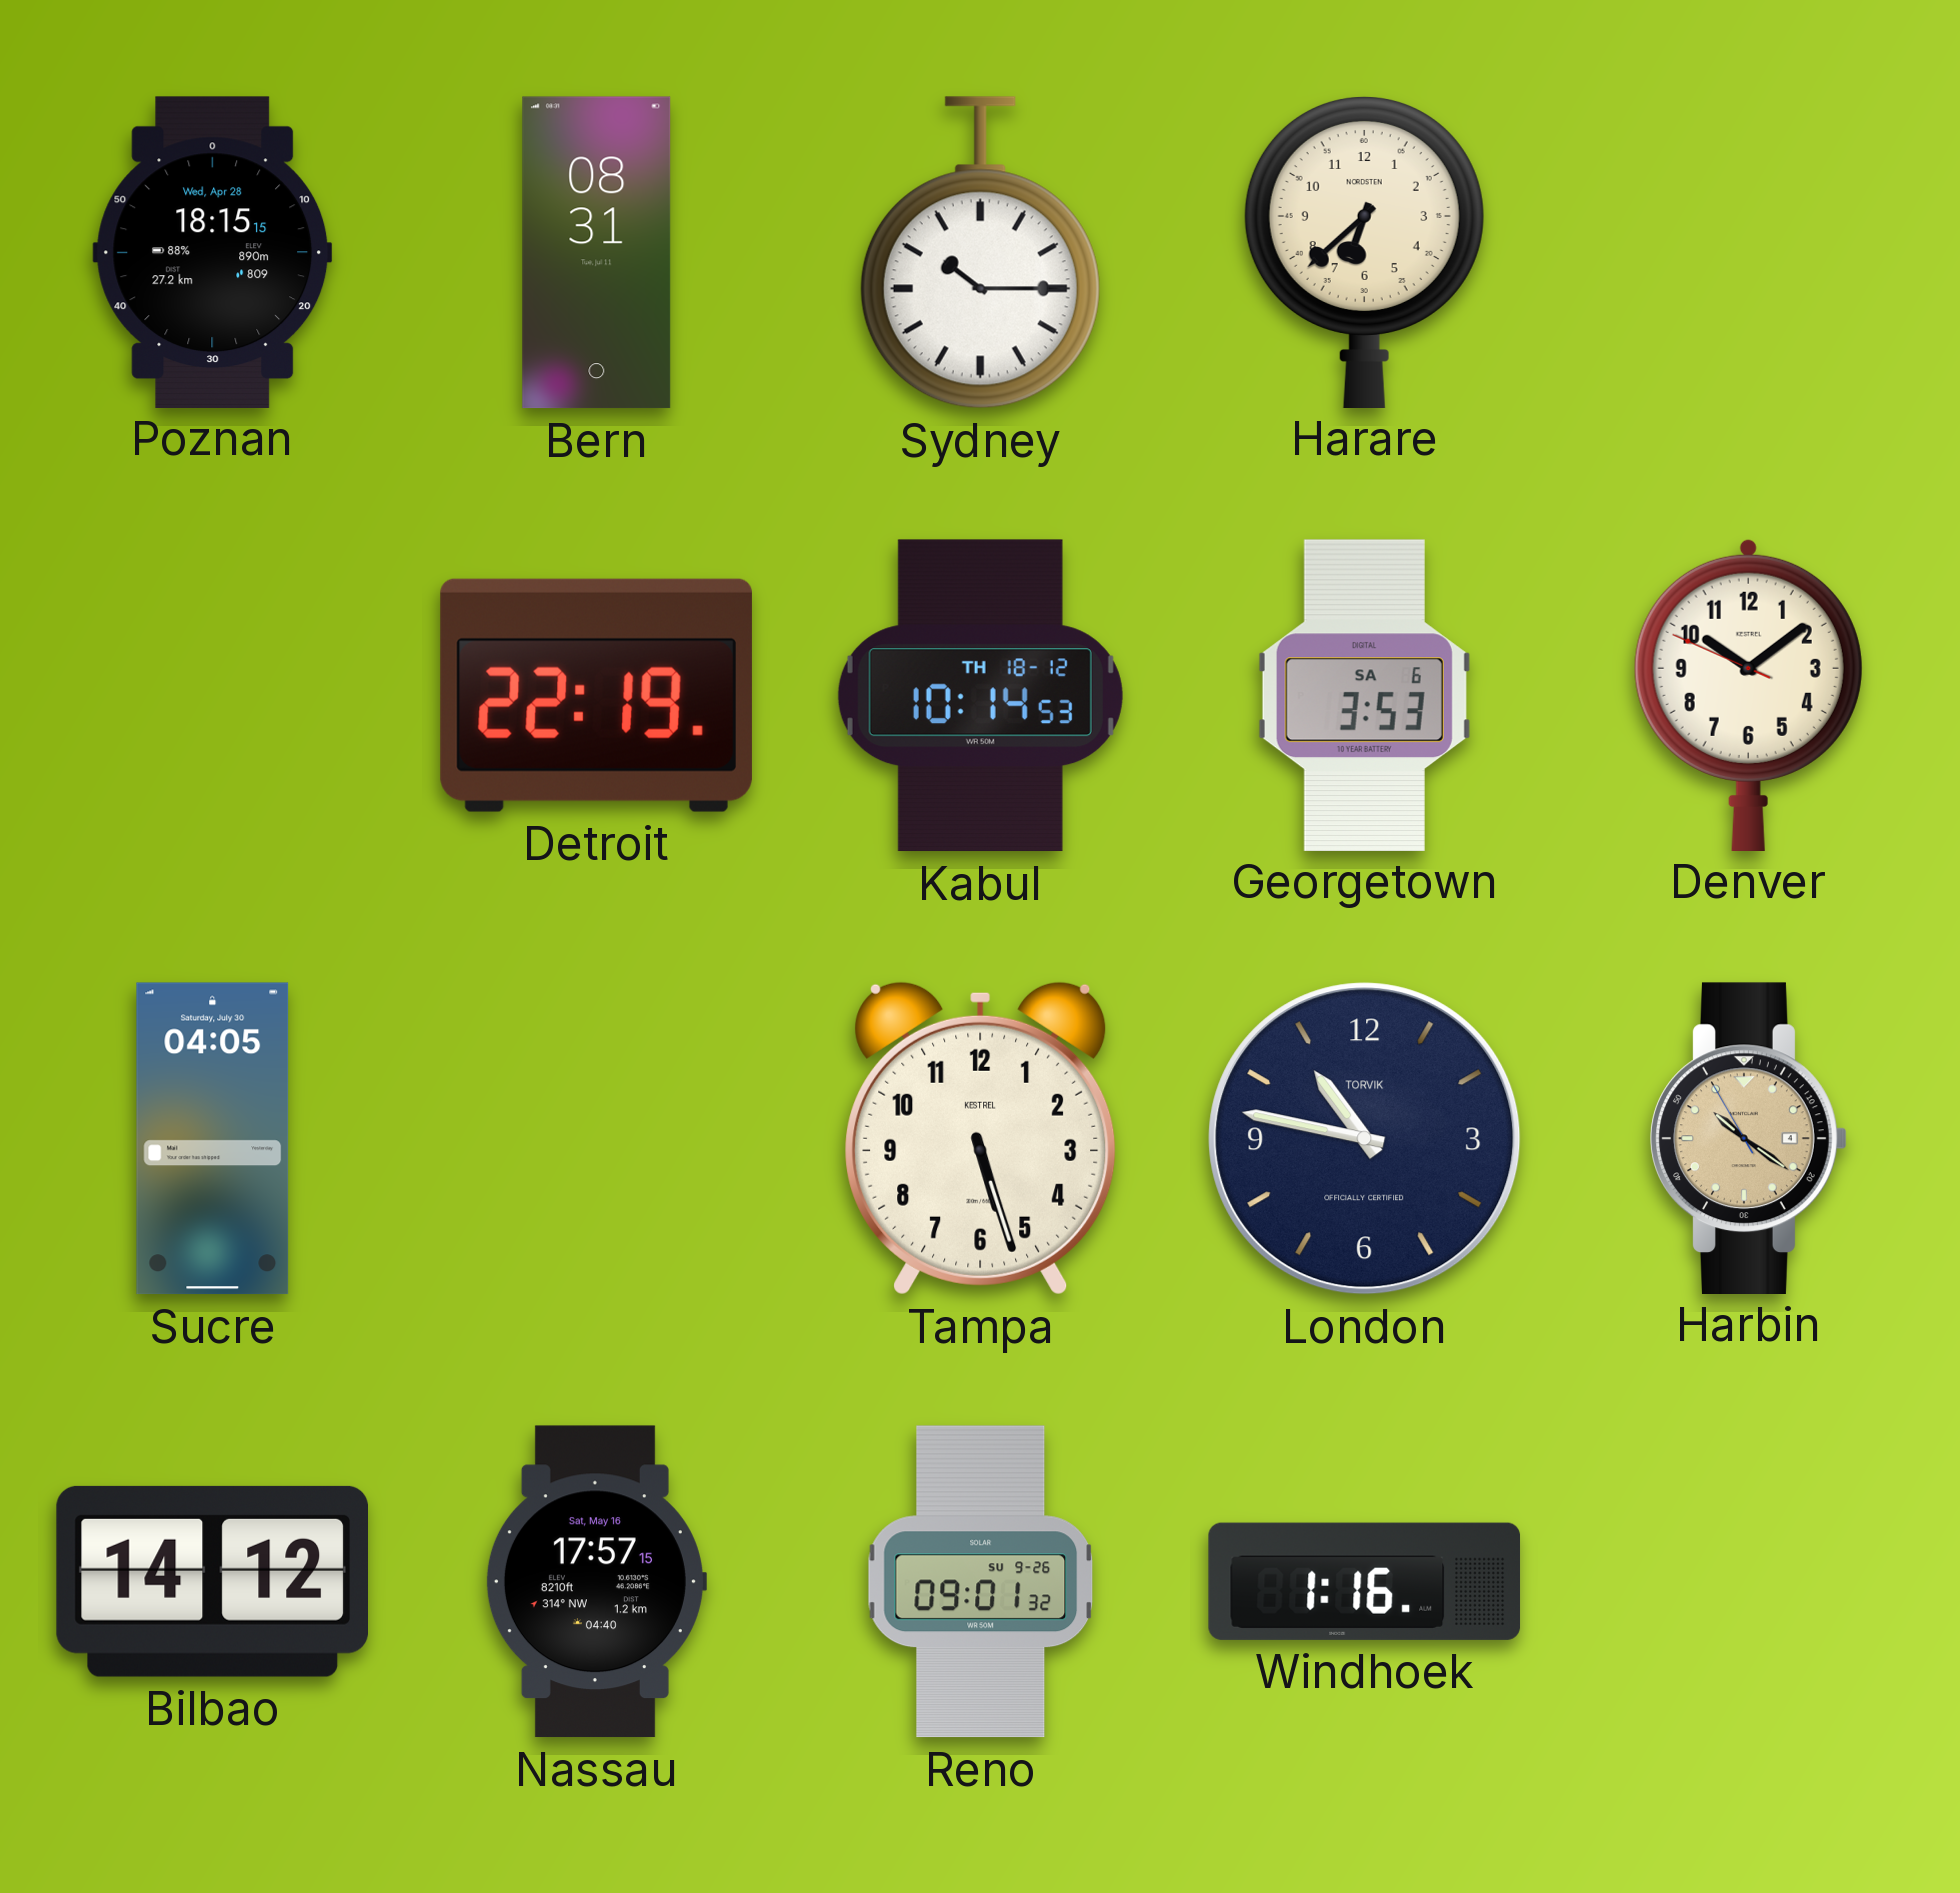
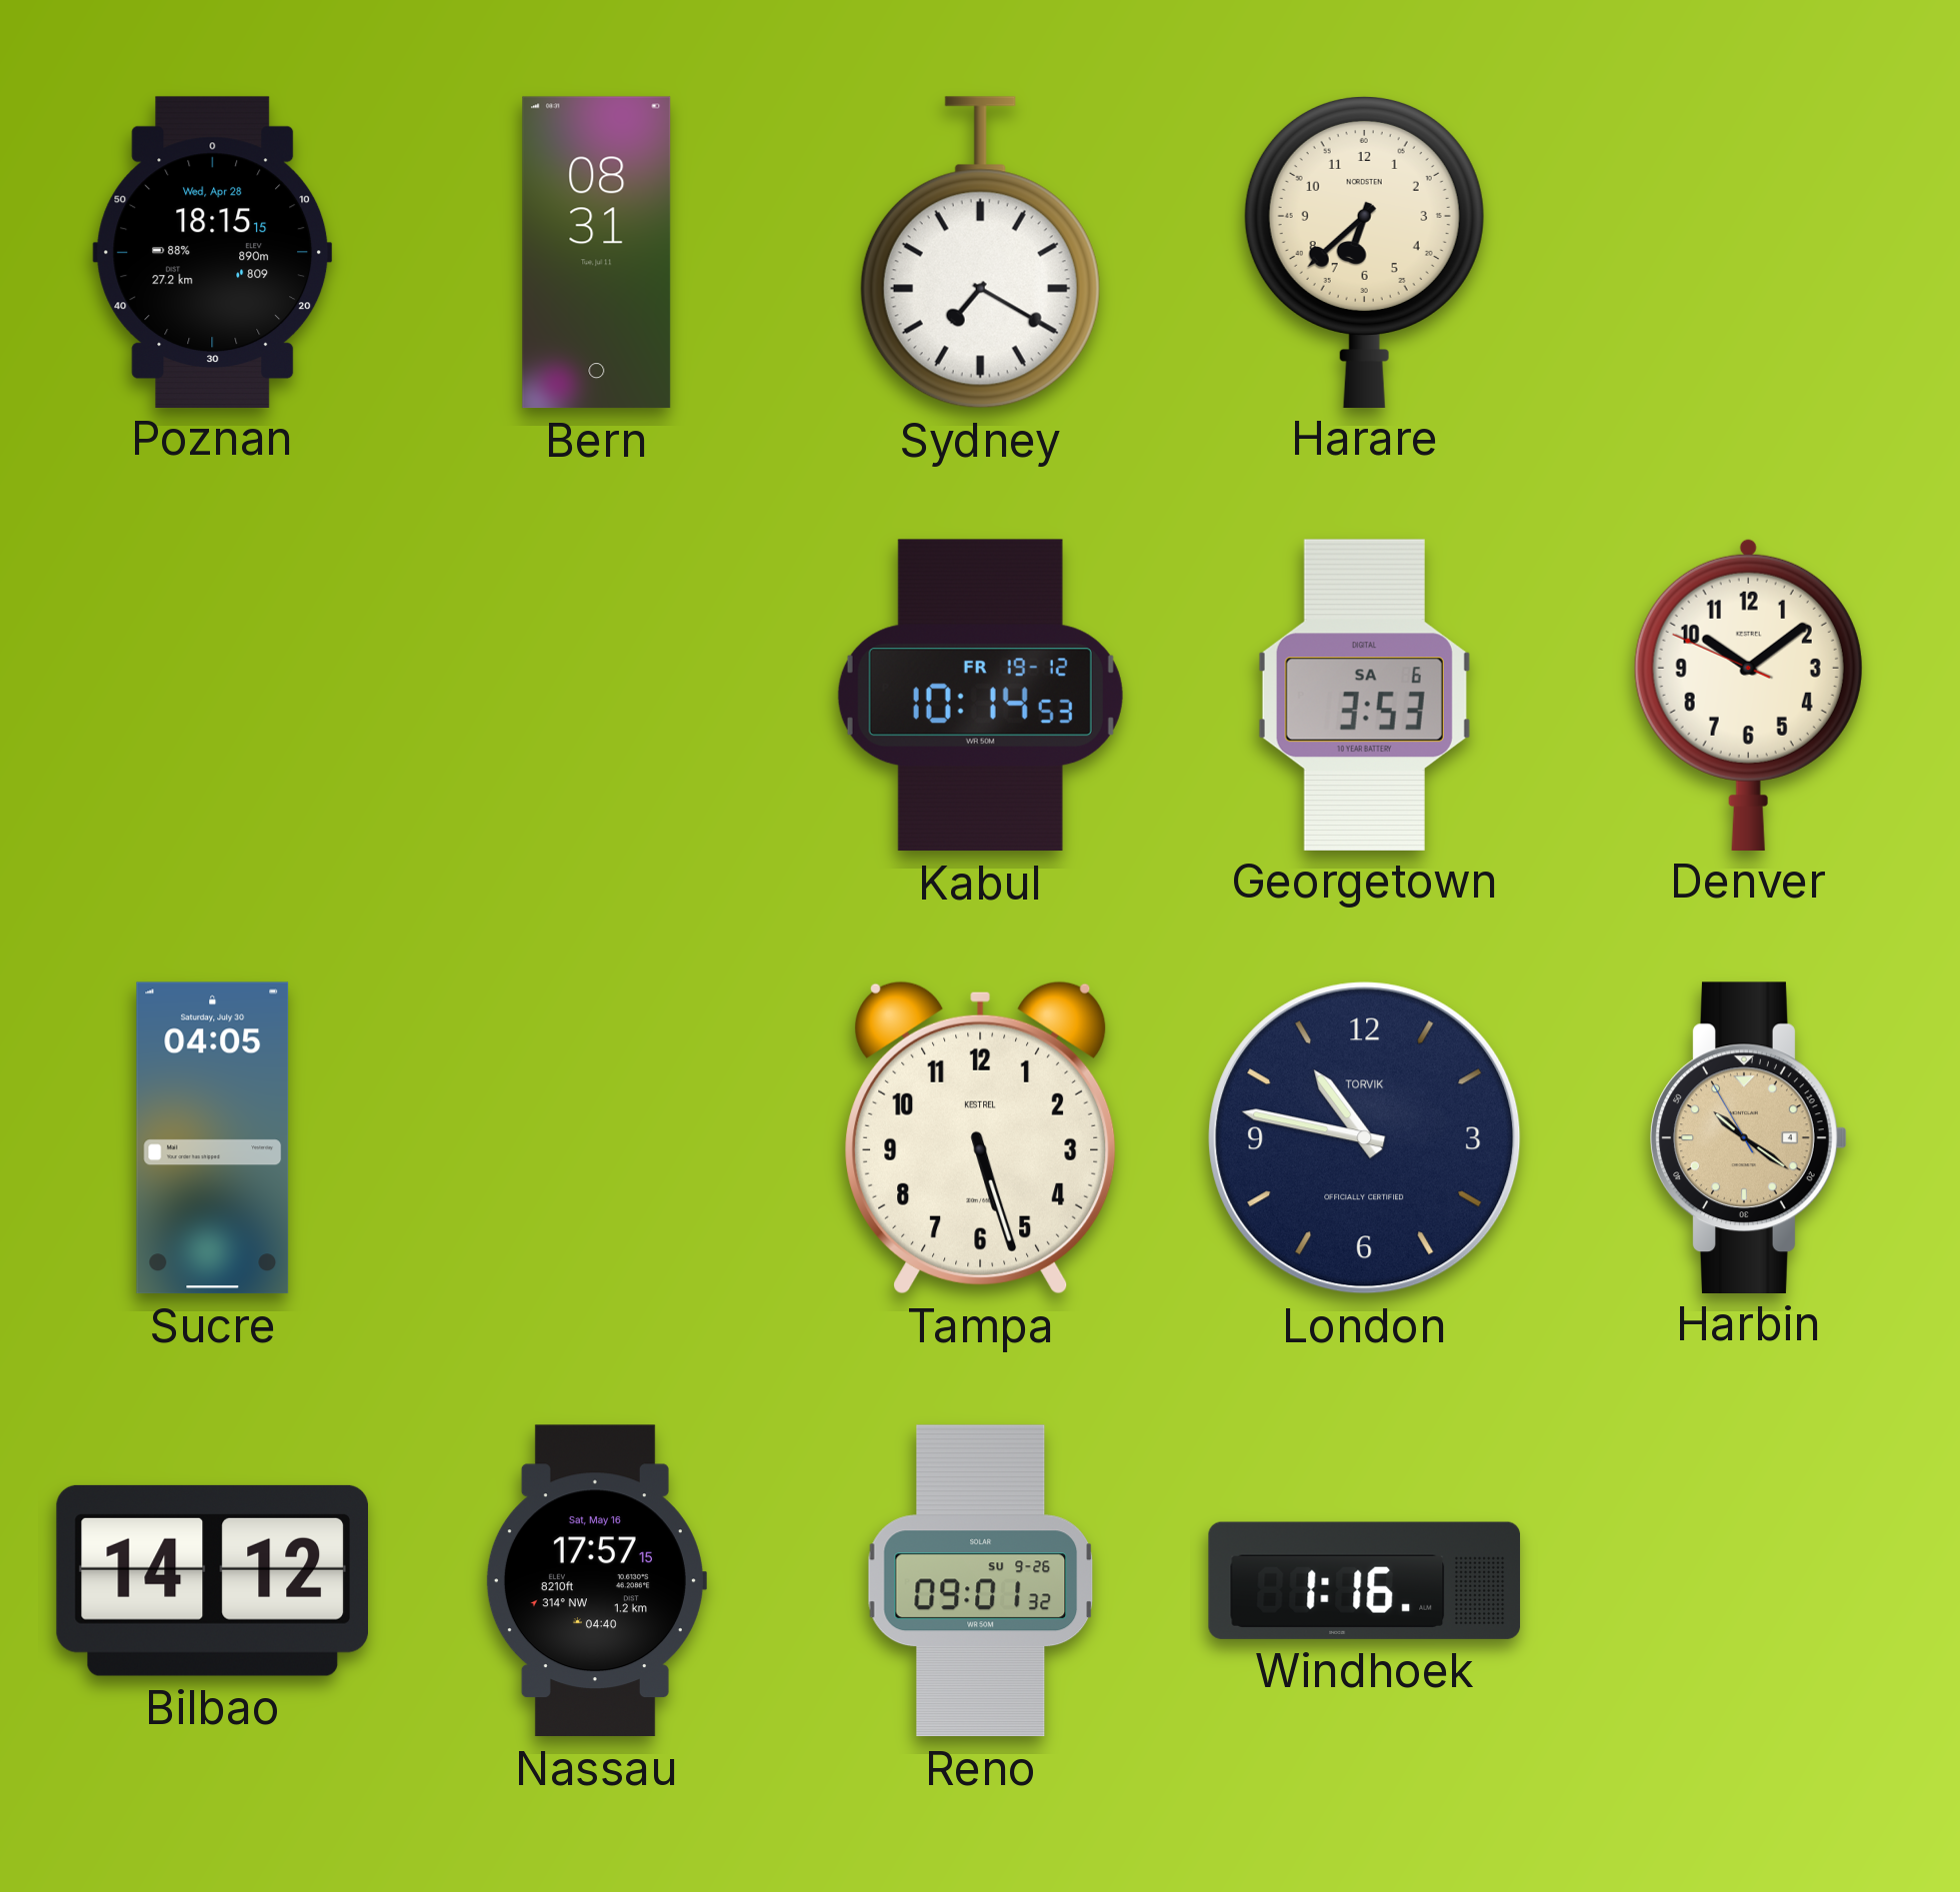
Sydney: 10:15 -> 7:20
Detroit: 22:19 -> none
Kabul date: TH 18-12 -> FR 19-12
